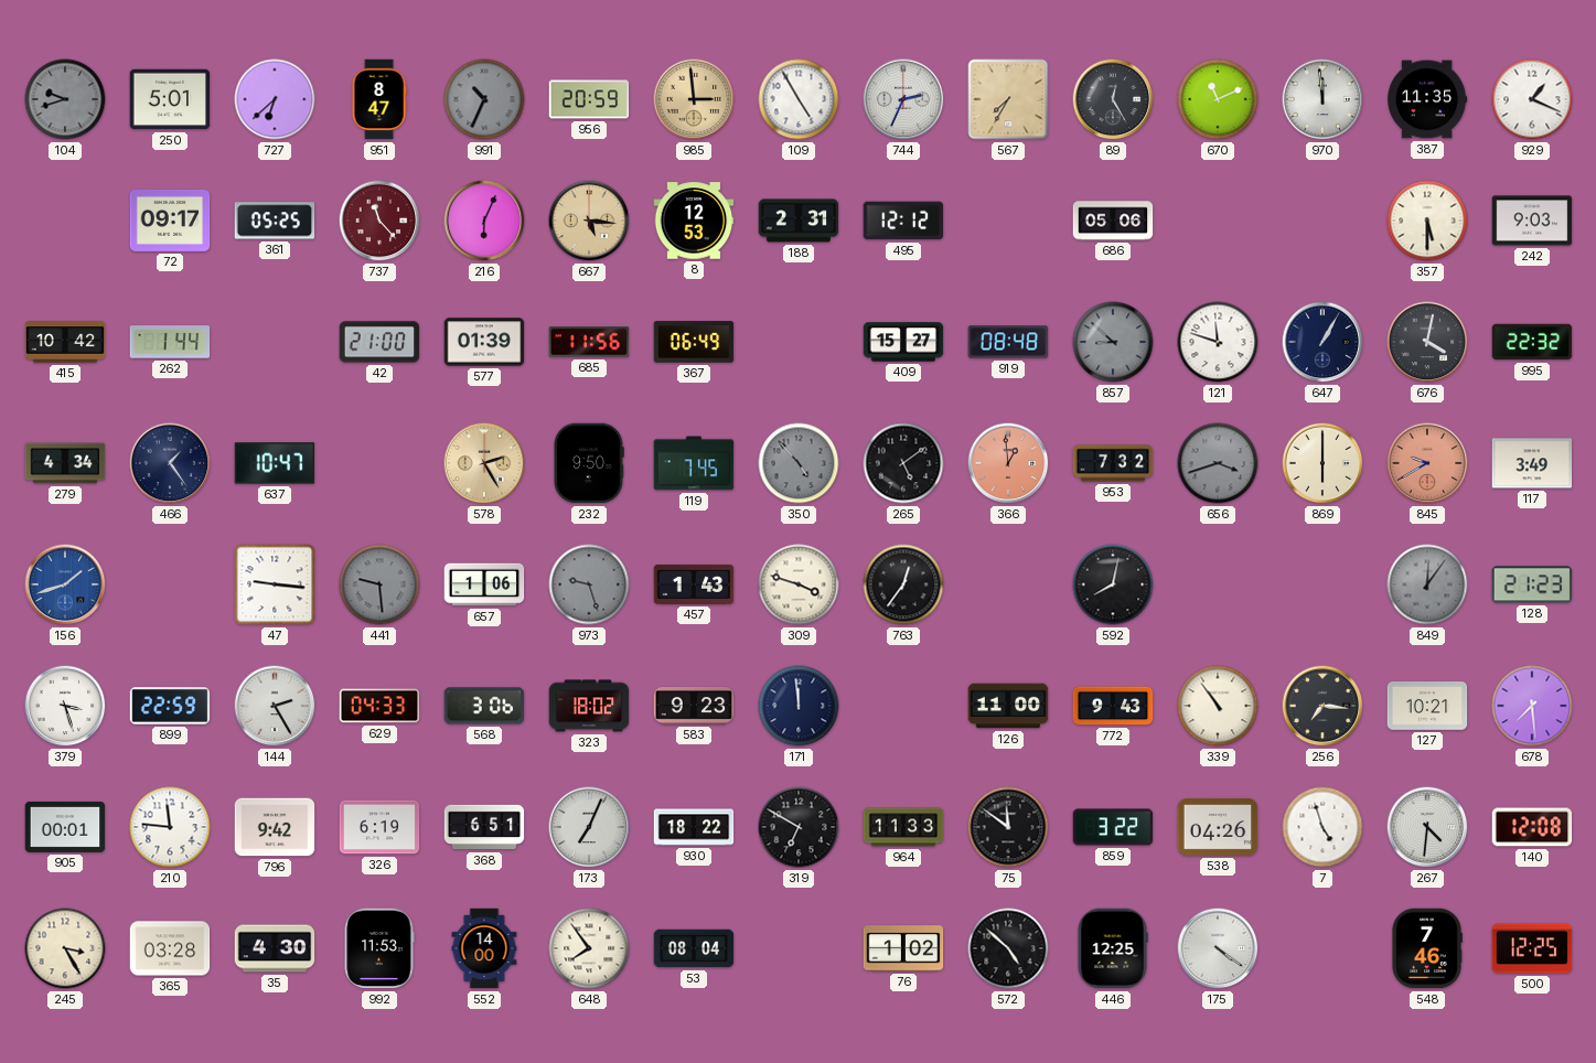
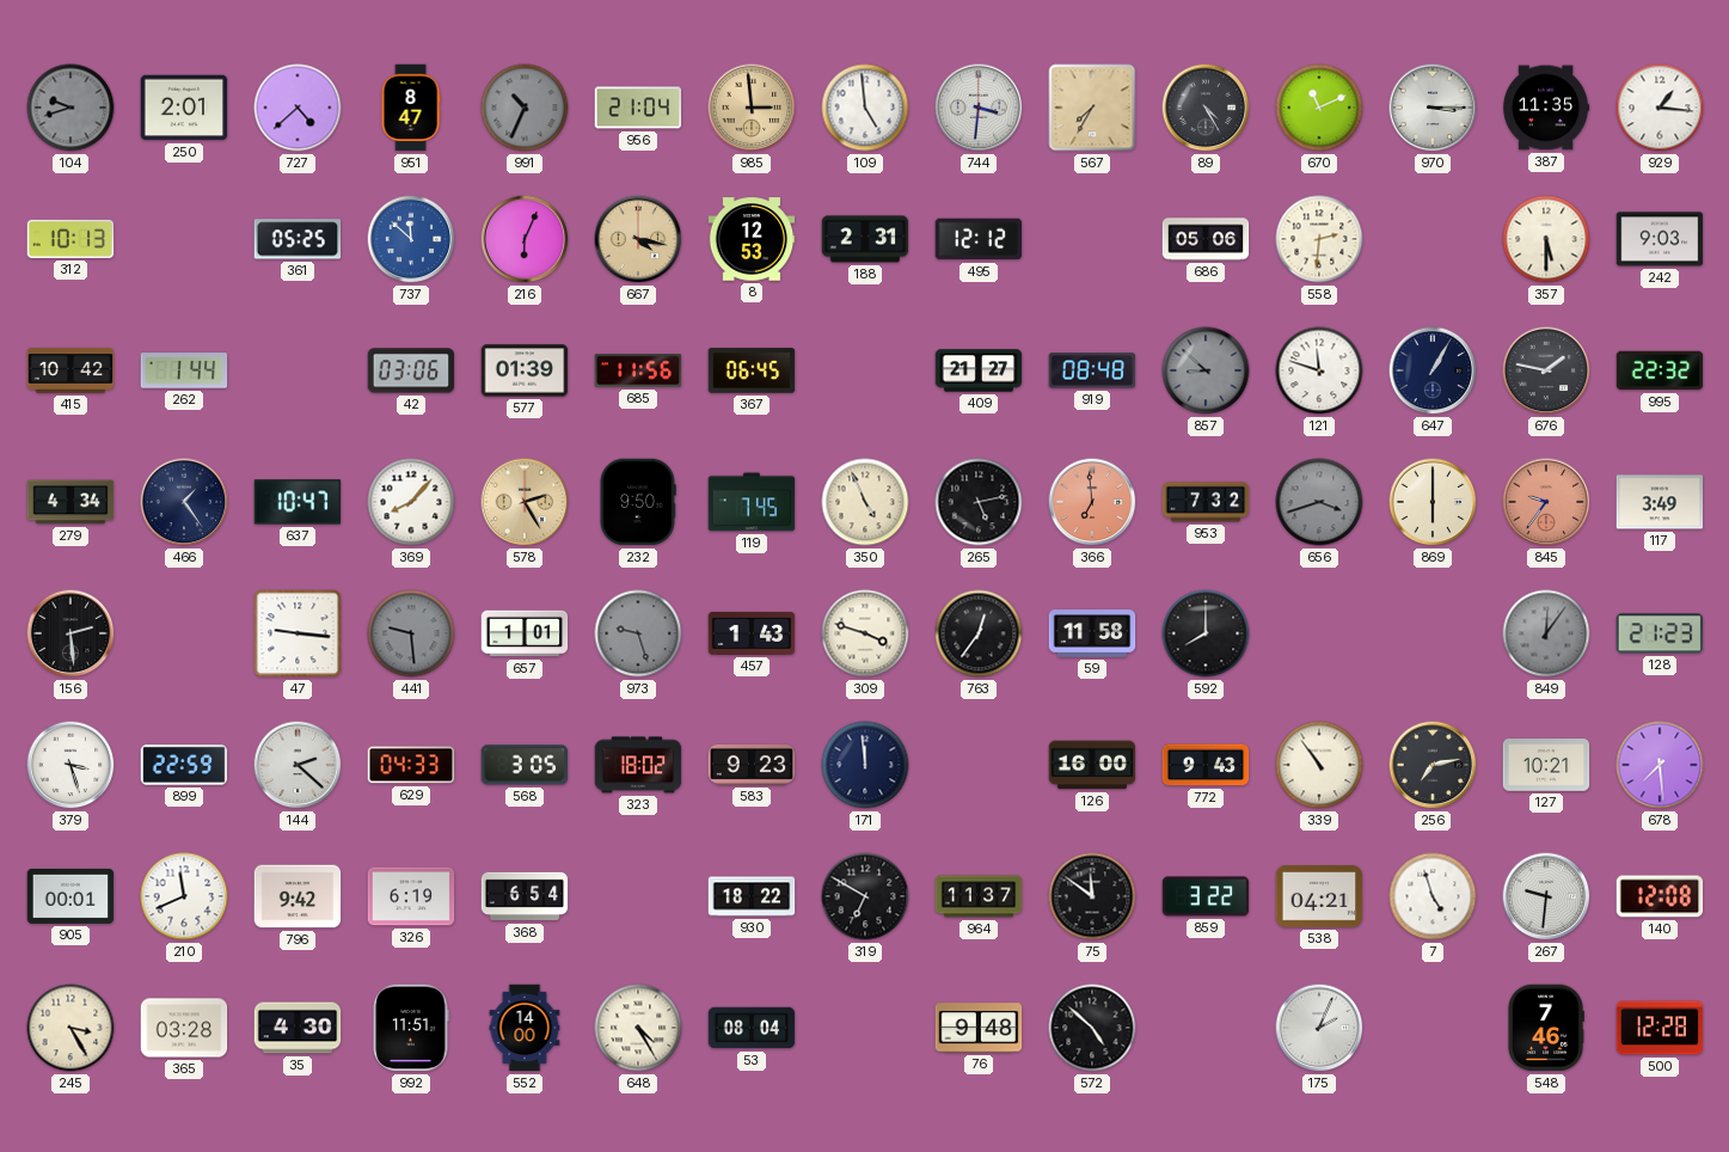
250: 5:01 -> 2:01
727: 6:38 -> 4:38
956: 20:59 -> 21:04
109: 4:55 -> 4:59
744: 2:34 -> 3:31
89: 12:25 -> 4:25
970: 11:59 -> 3:15
929: 1:19 -> 1:16
312: none -> 10:13
72: 09:17 -> none
737: 11:23 -> 11:52
737 dial: burgundy -> blue
667: 5:16 -> 4:17
558: none -> 2:31
42: 21:00 -> 03:06
367: 06:49 -> 06:45
409: 15:27 -> 21:27
676: 4:02 -> 1:47
369: none -> 8:07
350: 4:53 -> 4:56
350 dial: grey -> cream
265: 5:09 -> 5:13
366: 12:59 -> 6:59
845: 9:40 -> 9:36
156: 1:42 -> 2:29
156 dial: blue -> black
657: 1:06 -> 1:01
59: none -> 11:58
592: 8:02 -> 8:00
144: 2:25 -> 2:22
568: 3:06 -> 3:05
126: 11:00 -> 16:00
256: 7:16 -> 7:13
210: 11:46 -> 11:41
368: 6:51 -> 6:54
173: 7:04 -> none
964: 11:33 -> 11:37
538: 04:26 -> 04:21
267: 4:31 -> 9:31
992: 11:53 -> 11:51
648: 7:54 -> 4:25
76: 1:02 -> 9:48
446: 12:25 -> none
175: 4:21 -> 2:04
500: 12:25 -> 12:28
